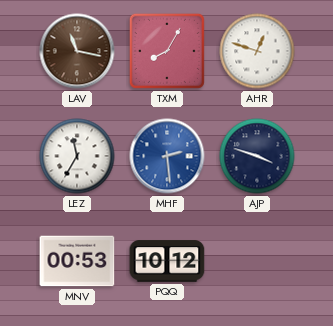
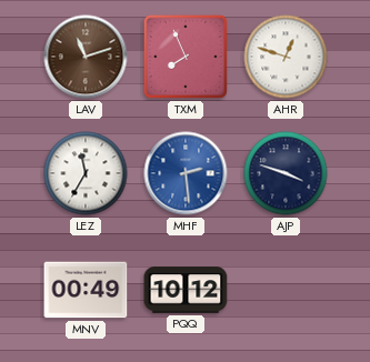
LAV: 11:17 -> 11:12
TXM: 8:05 -> 7:56
MNV: 00:53 -> 00:49
